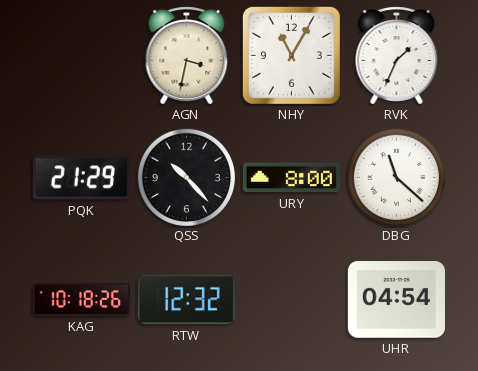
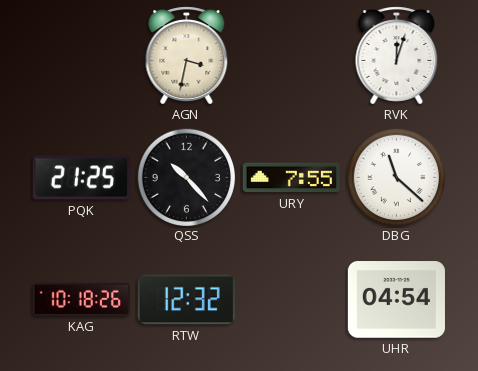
NHY: 11:05 -> none
RVK: 1:34 -> 12:03
PQK: 21:29 -> 21:25
URY: 8:00 -> 7:55
